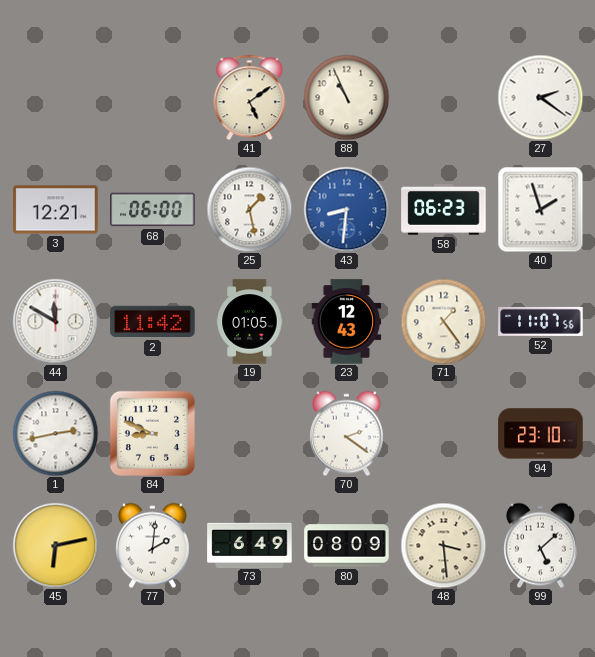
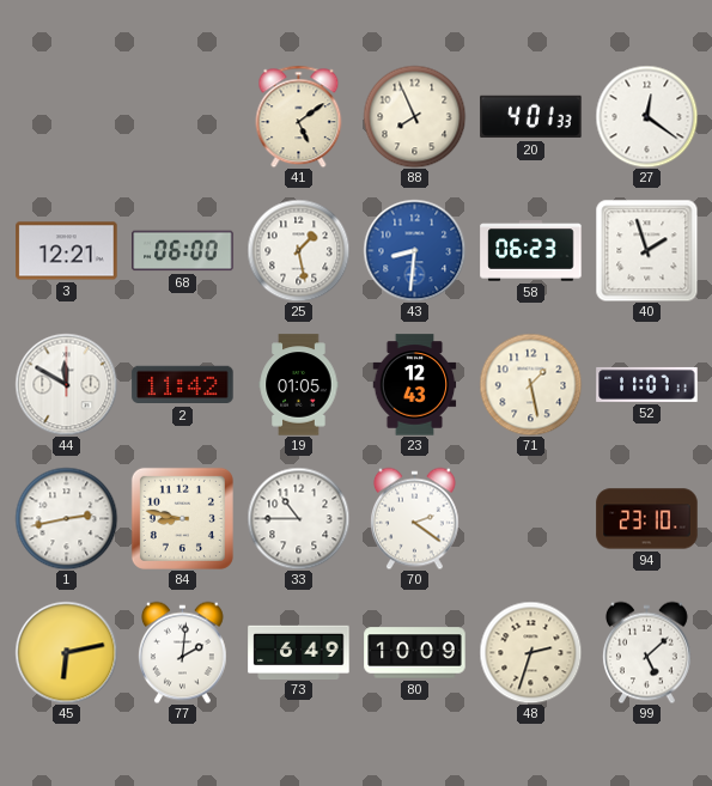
88: 10:56 -> 7:56
20: none -> 4:01
27: 2:21 -> 12:21
71: 1:24 -> 1:28
52: 11:07:56 -> 11:07:11
84: 8:49 -> 8:47
33: none -> 10:45
80: 08:09 -> 10:09
48: 3:29 -> 2:33
